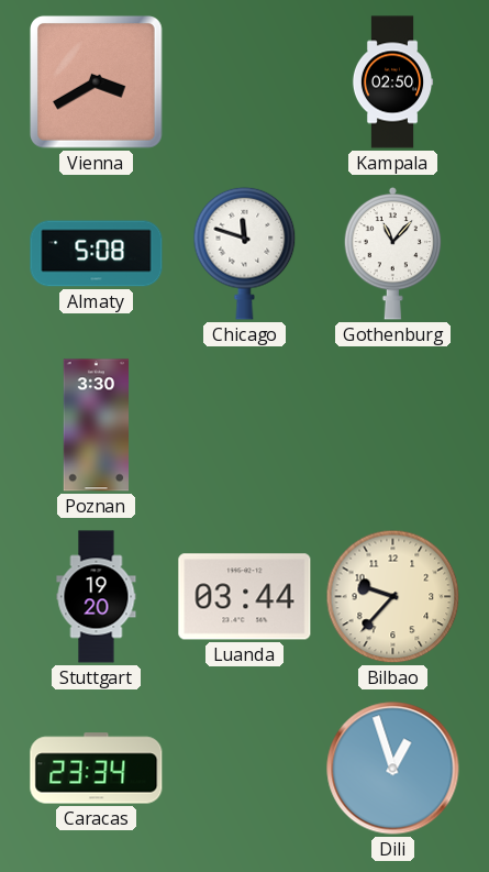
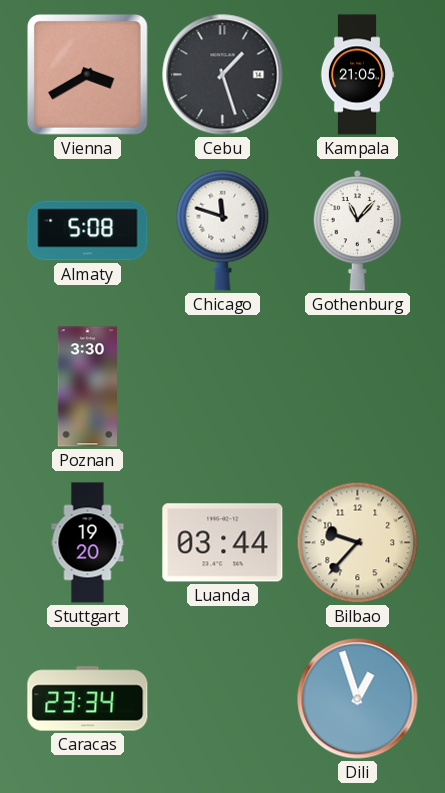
Cebu: none -> 1:27
Kampala: 02:50 -> 21:05
